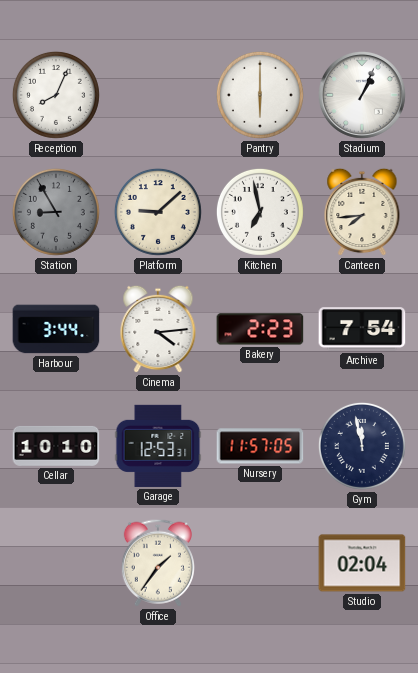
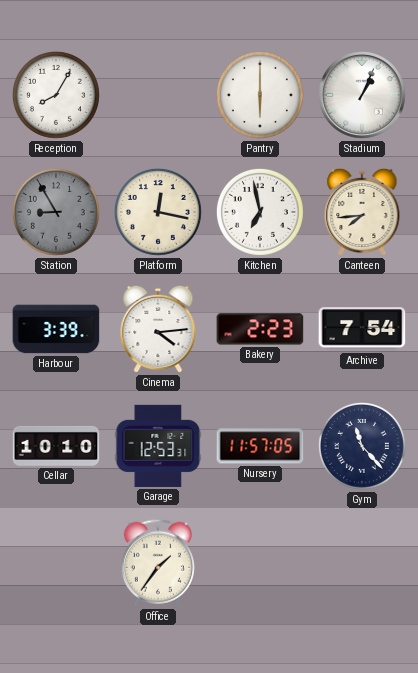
Reception: 8:04 -> 8:05
Platform: 9:08 -> 12:17
Harbour: 3:44 -> 3:39
Gym: 11:58 -> 11:23
Studio: 02:04 -> none
